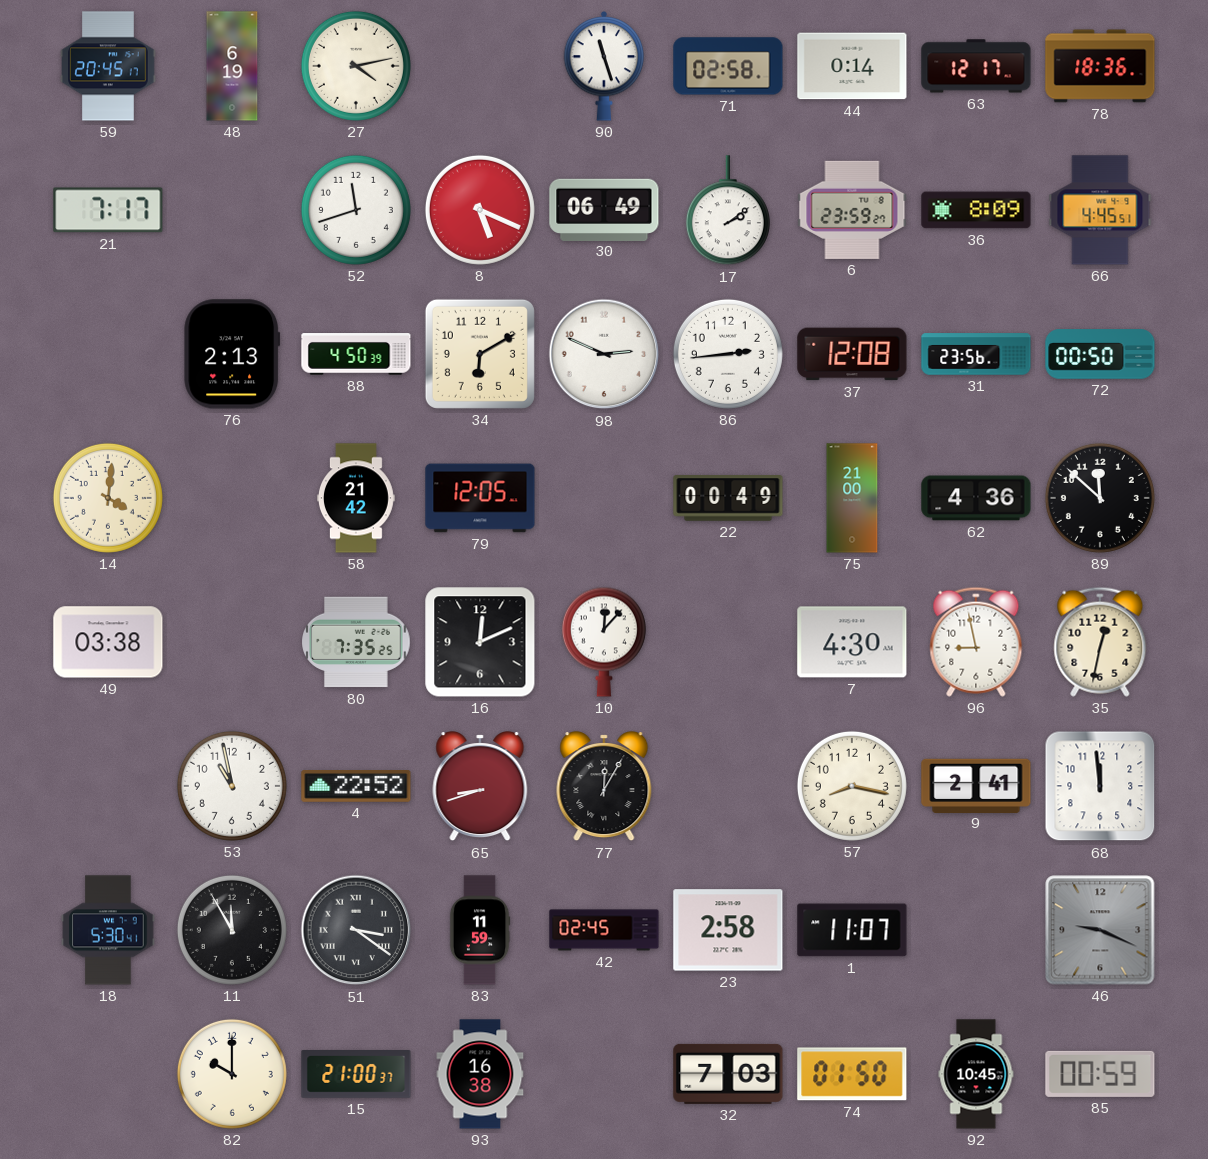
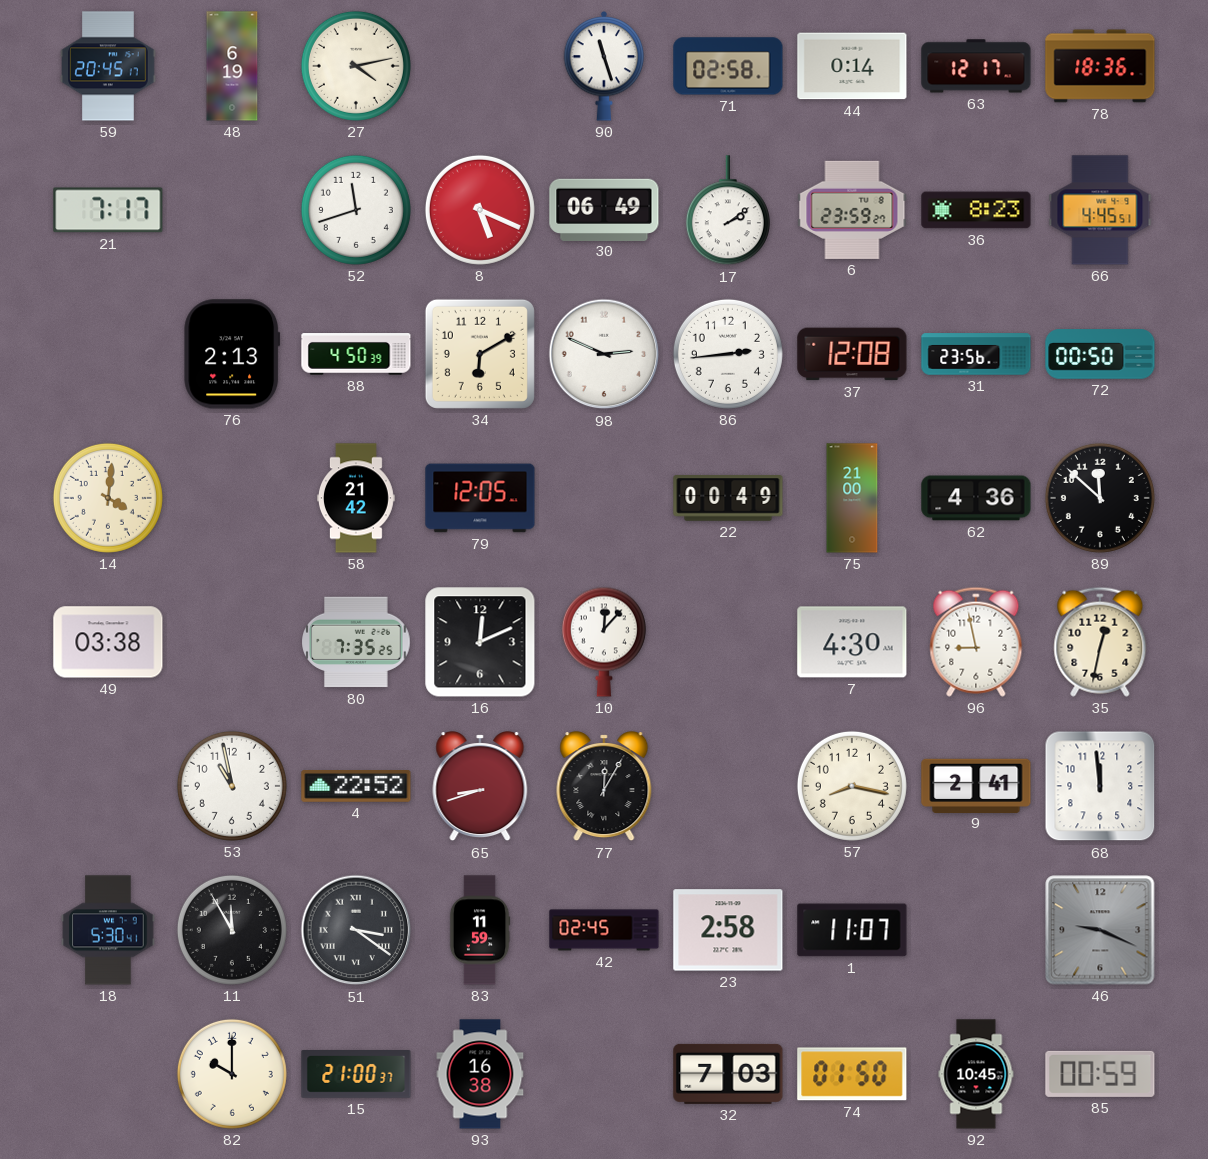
36: 8:09 -> 8:23
